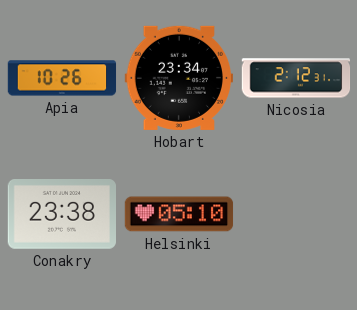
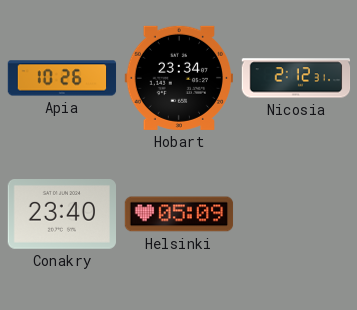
Conakry: 23:38 -> 23:40
Helsinki: 05:10 -> 05:09
